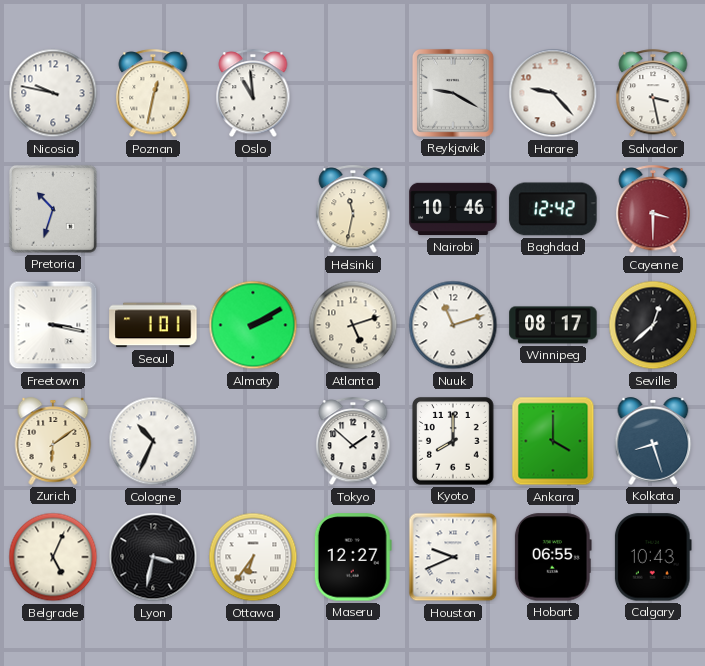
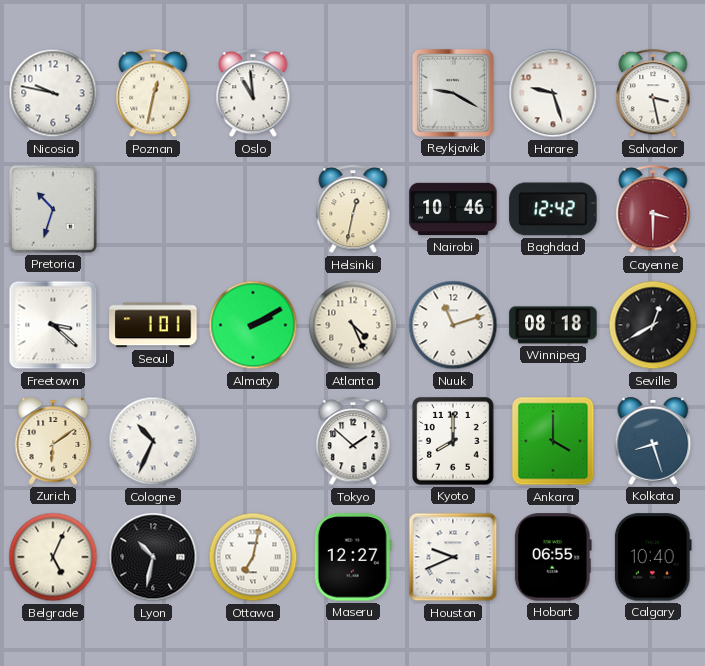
Harare: 9:23 -> 9:27
Helsinki: 11:32 -> 12:32
Freetown: 3:17 -> 3:22
Atlanta: 5:12 -> 4:26
Winnipeg: 08:17 -> 08:18
Seville: 12:38 -> 12:40
Lyon: 3:32 -> 10:32
Ottawa: 6:36 -> 7:02
Calgary: 10:43 -> 10:40
